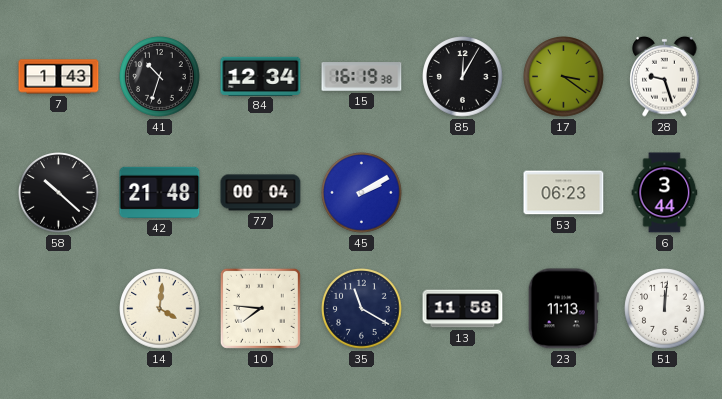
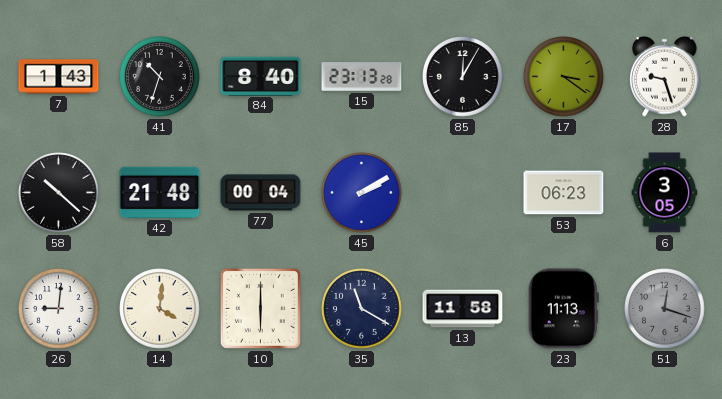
84: 12:34 -> 8:40
15: 16:19 -> 23:13
6: 3:44 -> 3:05
26: none -> 9:01
10: 7:46 -> 6:00
51: 12:01 -> 12:18
51 dial: white -> grey
